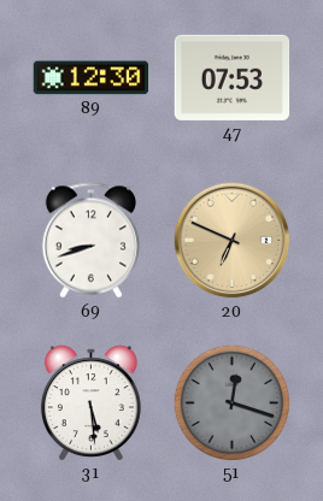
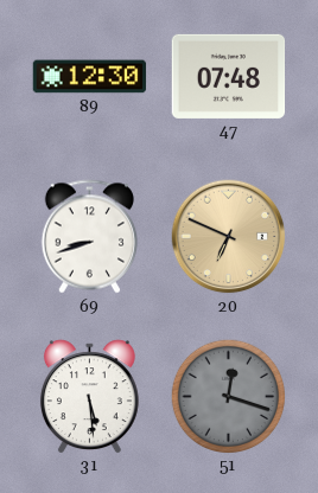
47: 07:53 -> 07:48
